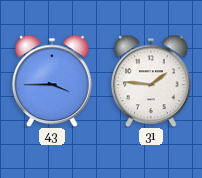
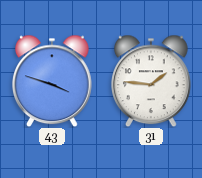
43: 3:45 -> 3:48
